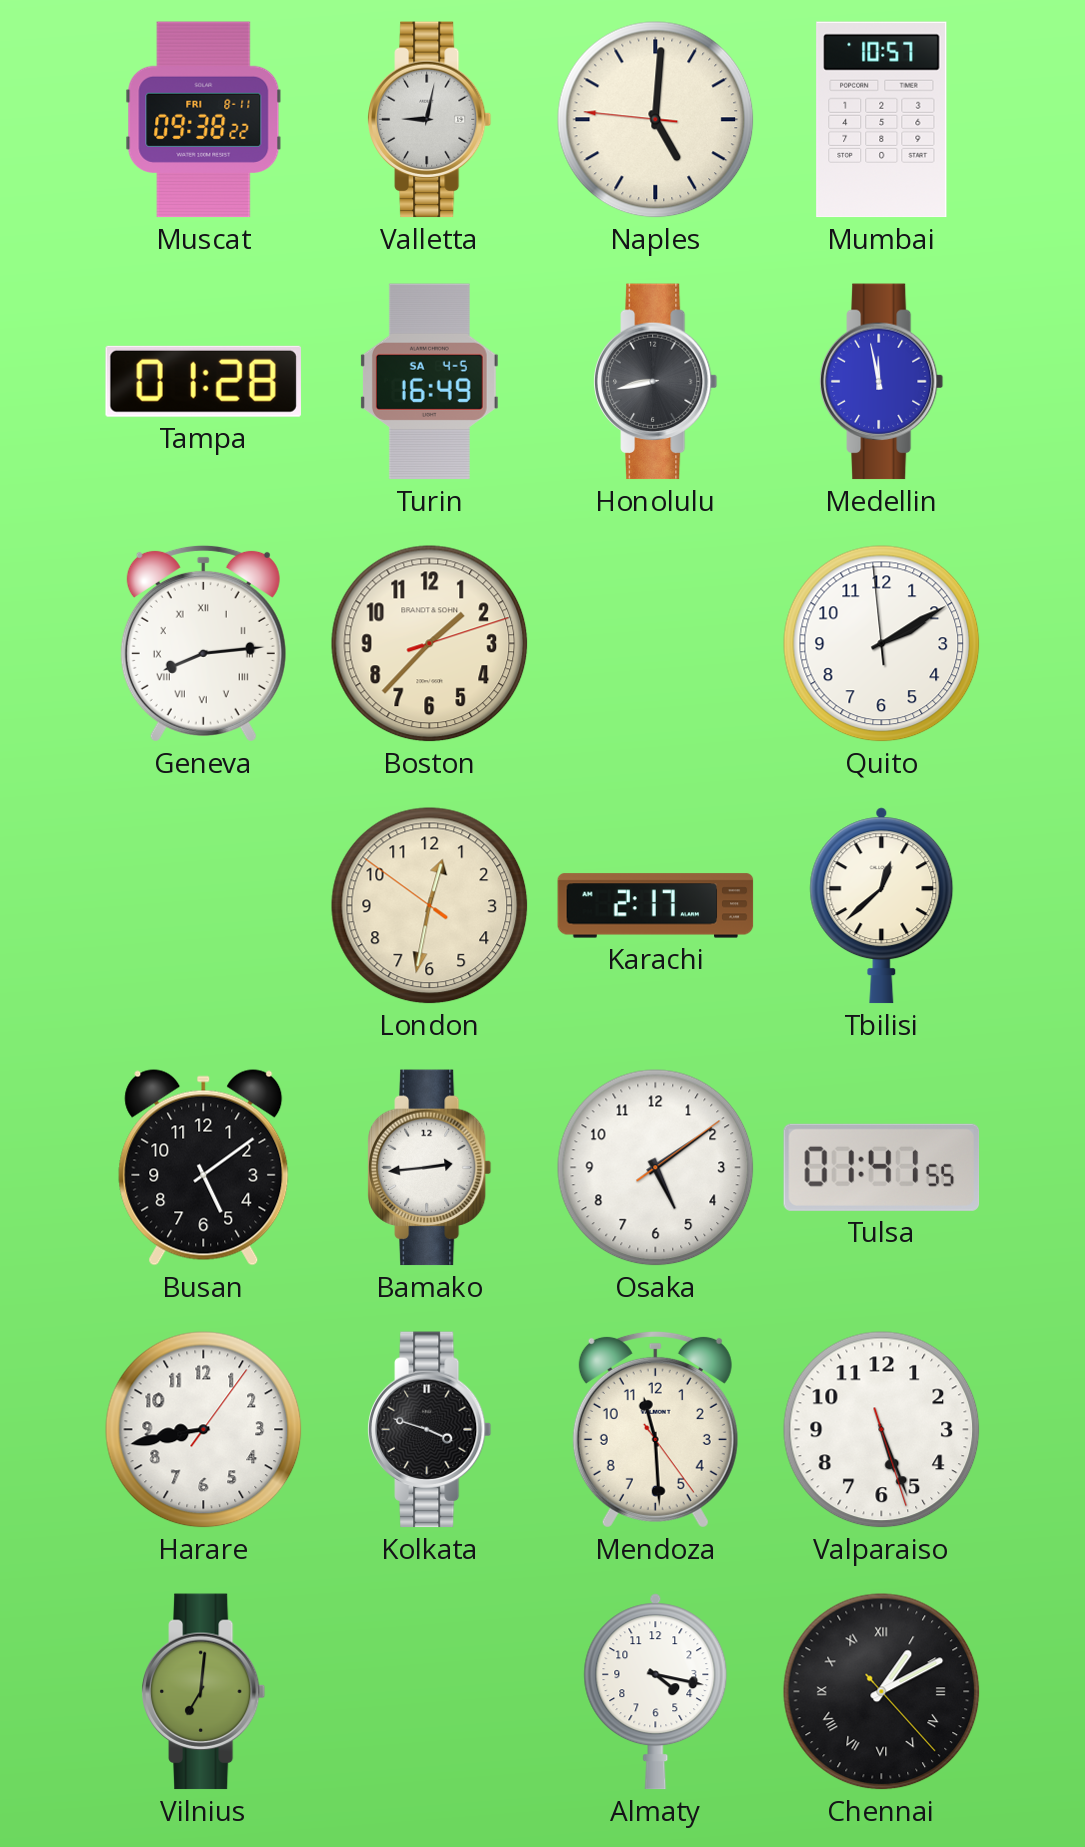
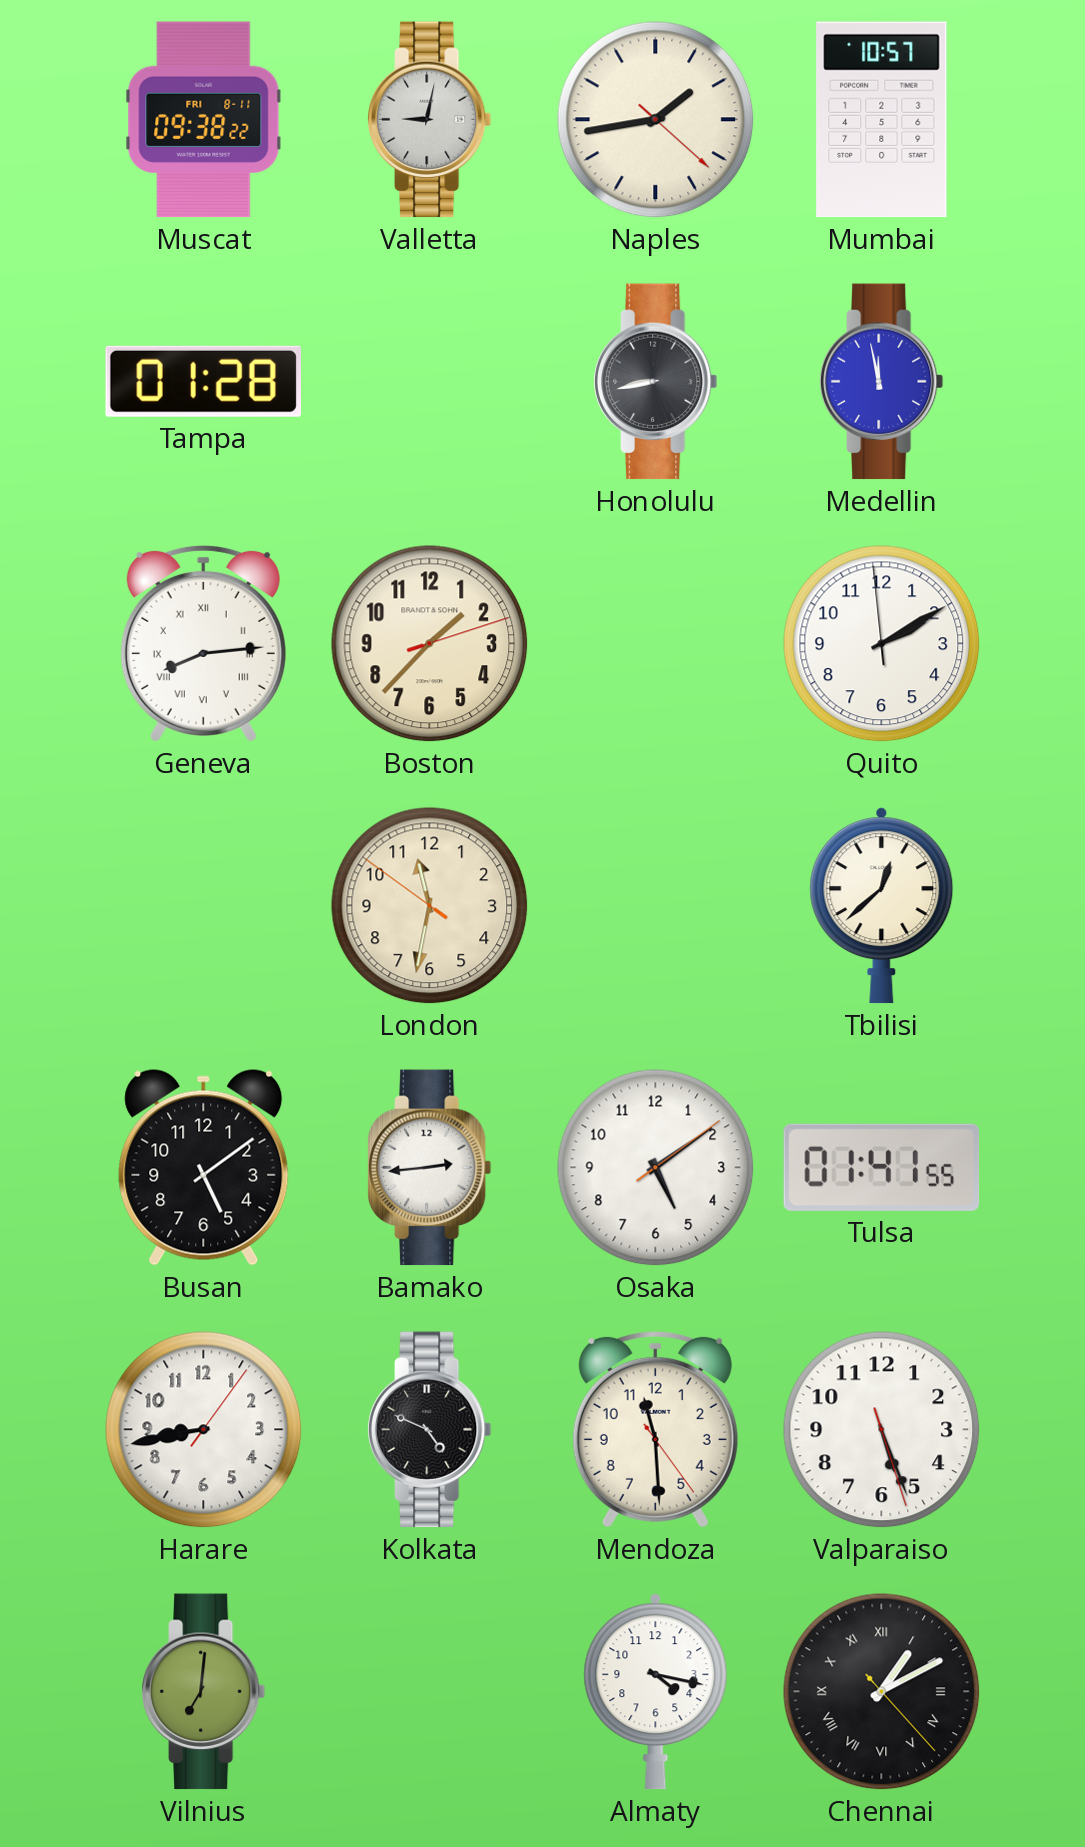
Naples: 5:00 -> 1:43
Turin: 16:49 -> none
London: 12:31 -> 11:31
Karachi: 2:17 -> none
Kolkata: 3:48 -> 4:49
